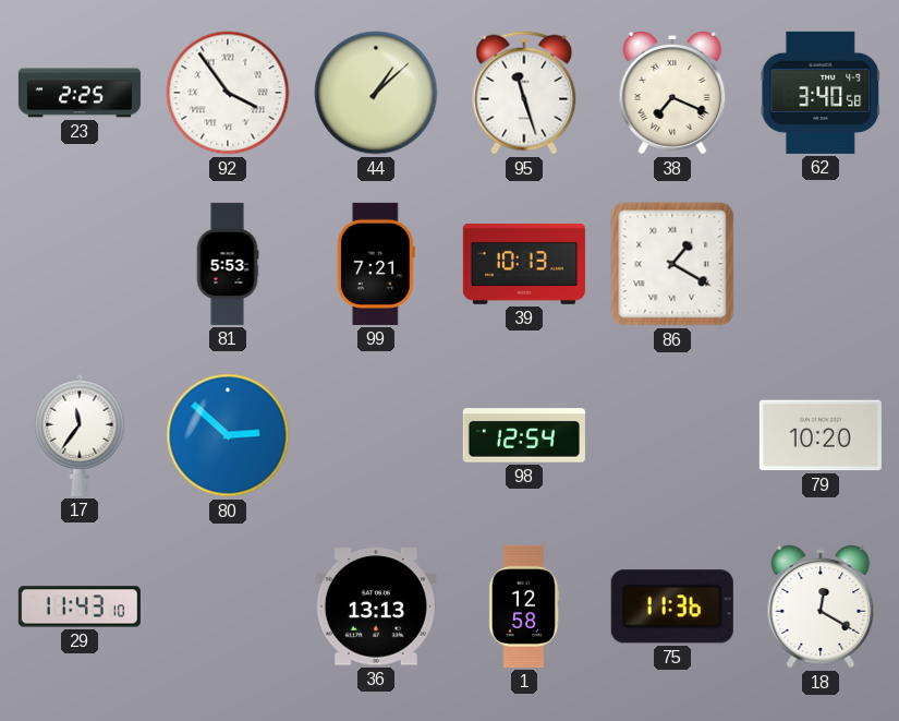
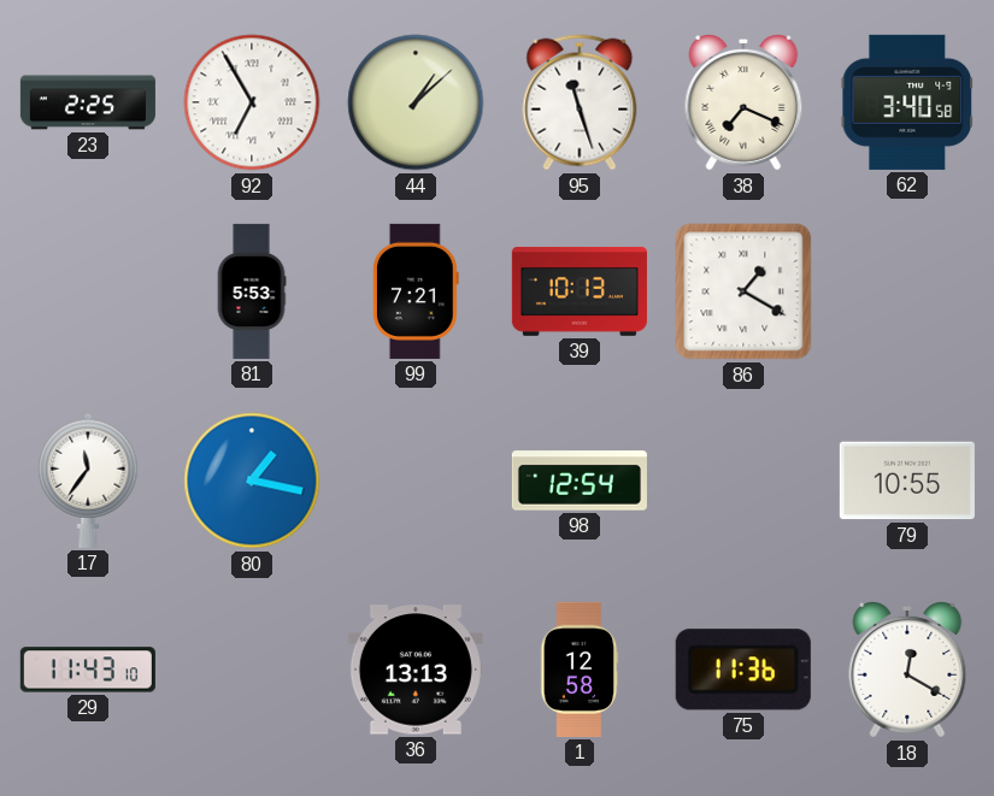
92: 3:54 -> 6:55
80: 2:52 -> 1:17
79: 10:20 -> 10:55
